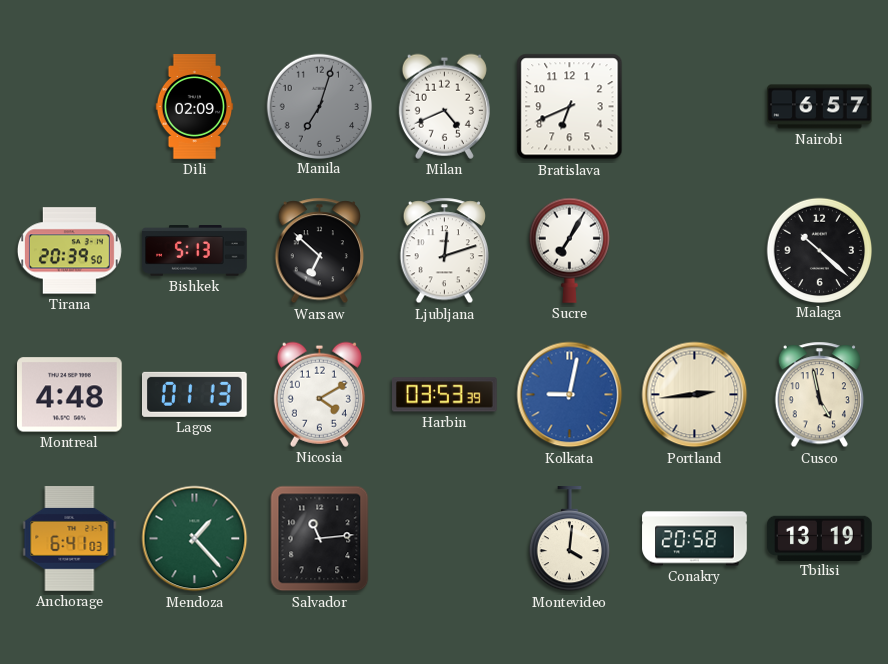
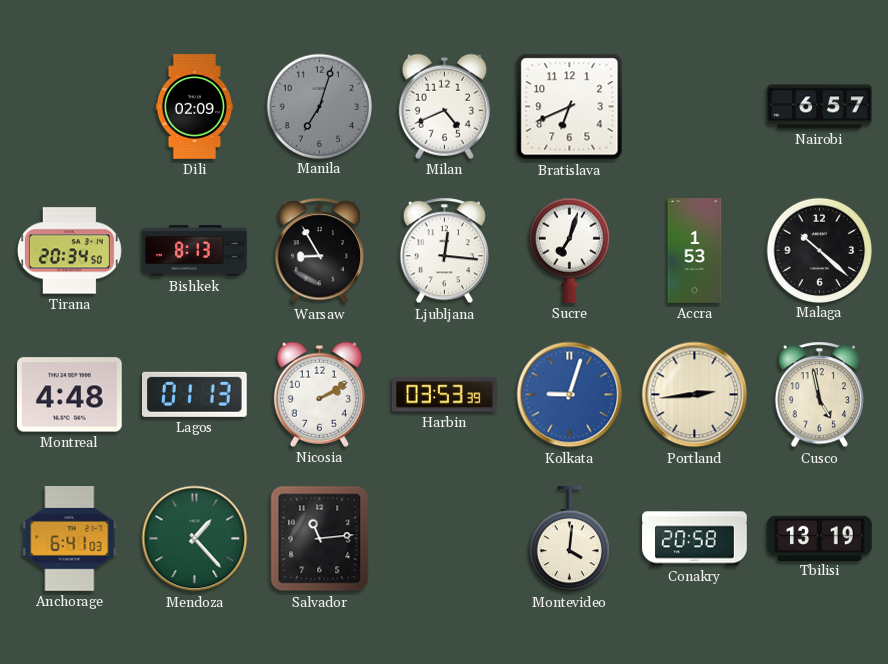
Tirana: 20:39 -> 20:34
Bishkek: 5:13 -> 8:13
Warsaw: 6:52 -> 8:55
Ljubljana: 12:12 -> 12:16
Sucre: 7:05 -> 7:03
Accra: none -> 1:53
Nicosia: 4:10 -> 2:10
Kolkata: 9:02 -> 9:03
